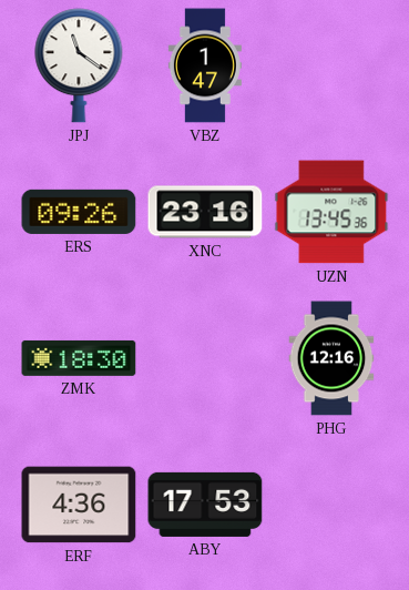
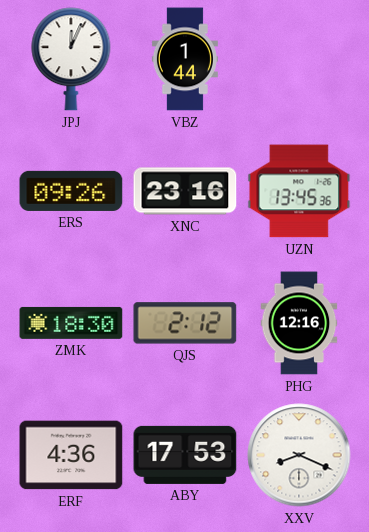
JPJ: 11:21 -> 12:04
VBZ: 1:47 -> 1:44
QJS: none -> 2:12
XXV: none -> 8:19
